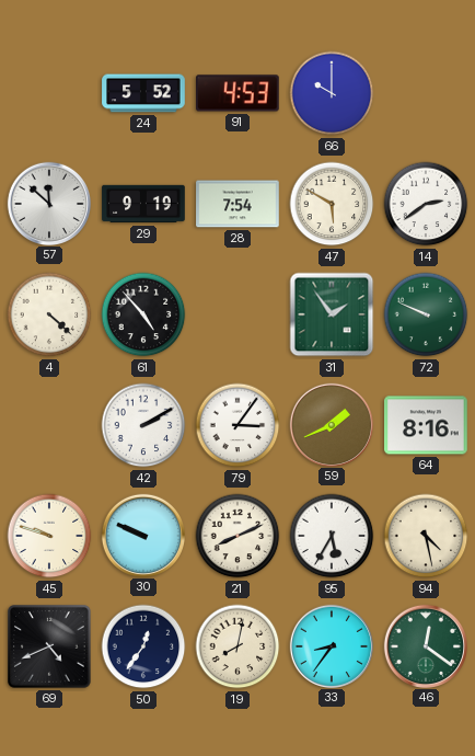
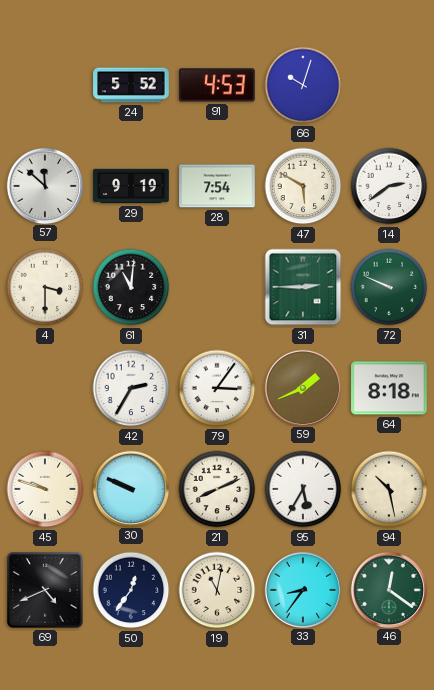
66: 10:00 -> 10:03
4: 4:22 -> 3:30
61: 4:53 -> 11:01
31: 1:54 -> 2:45
42: 2:10 -> 2:35
64: 8:16 -> 8:18
94: 4:28 -> 10:28
19: 8:02 -> 11:02
